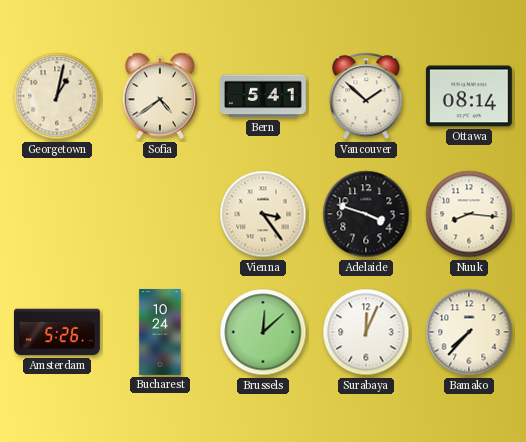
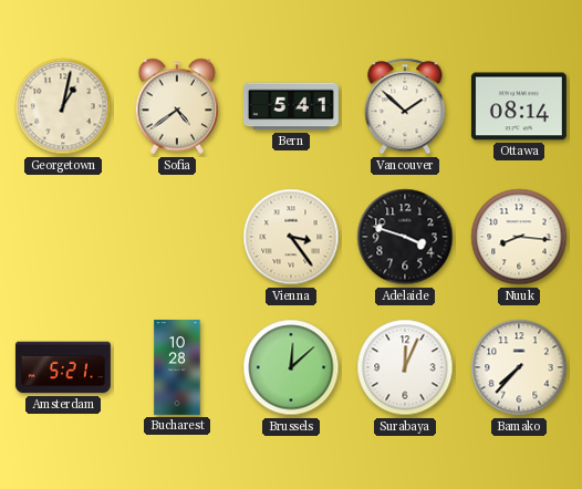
Amsterdam: 5:26 -> 5:21
Bucharest: 10:24 -> 10:28
